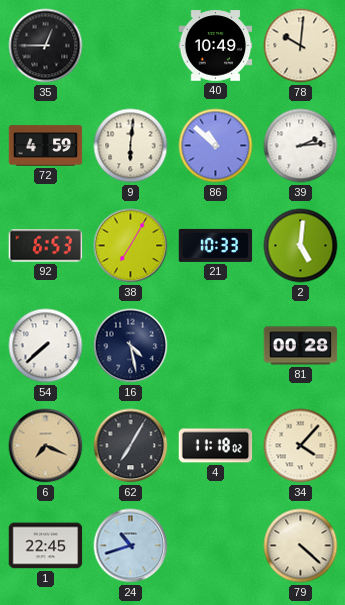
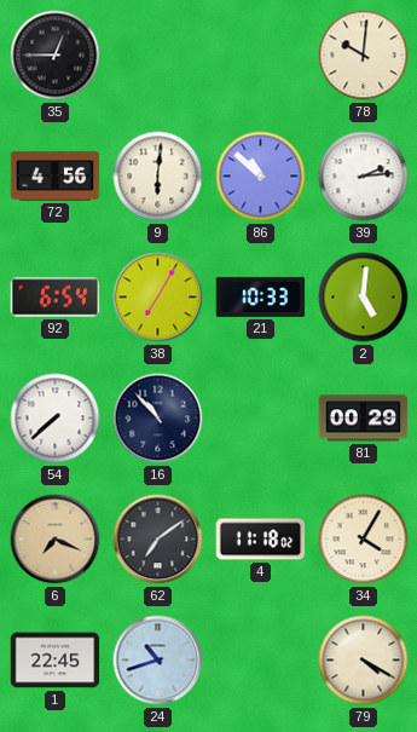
40: 10:49 -> none
72: 4:59 -> 4:56
92: 6:53 -> 6:54
16: 4:28 -> 10:53
81: 00:28 -> 00:29
62: 7:05 -> 7:09
34: 4:07 -> 4:05
79: 4:22 -> 4:20
